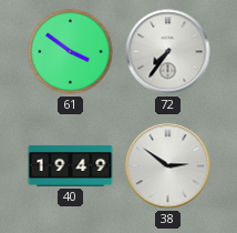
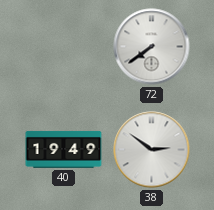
61: 3:51 -> none
72: 7:36 -> 7:39
